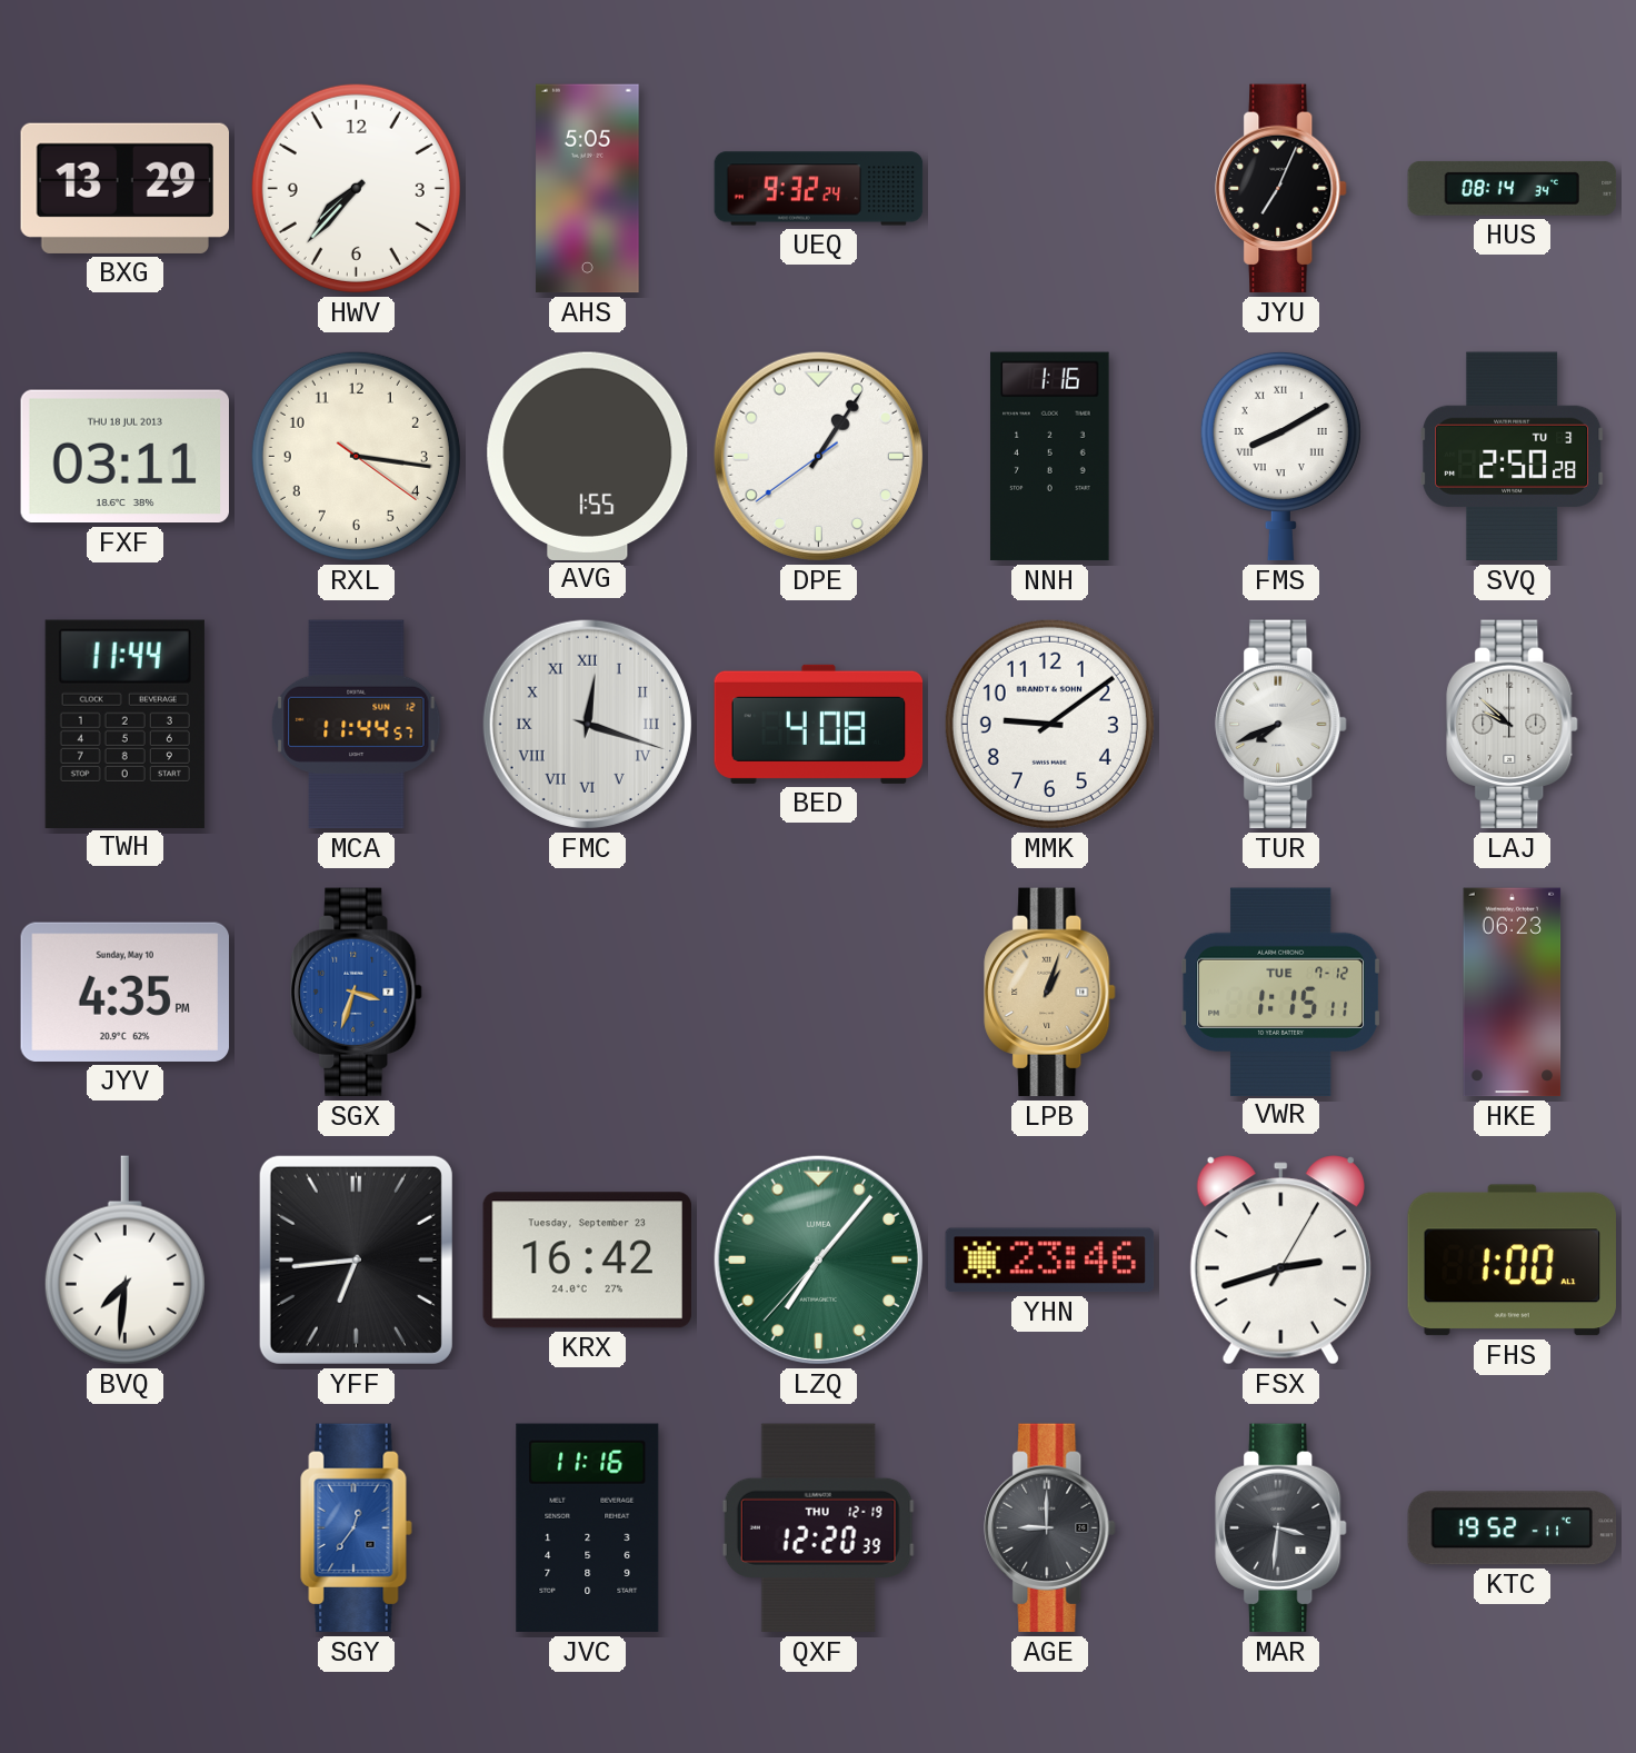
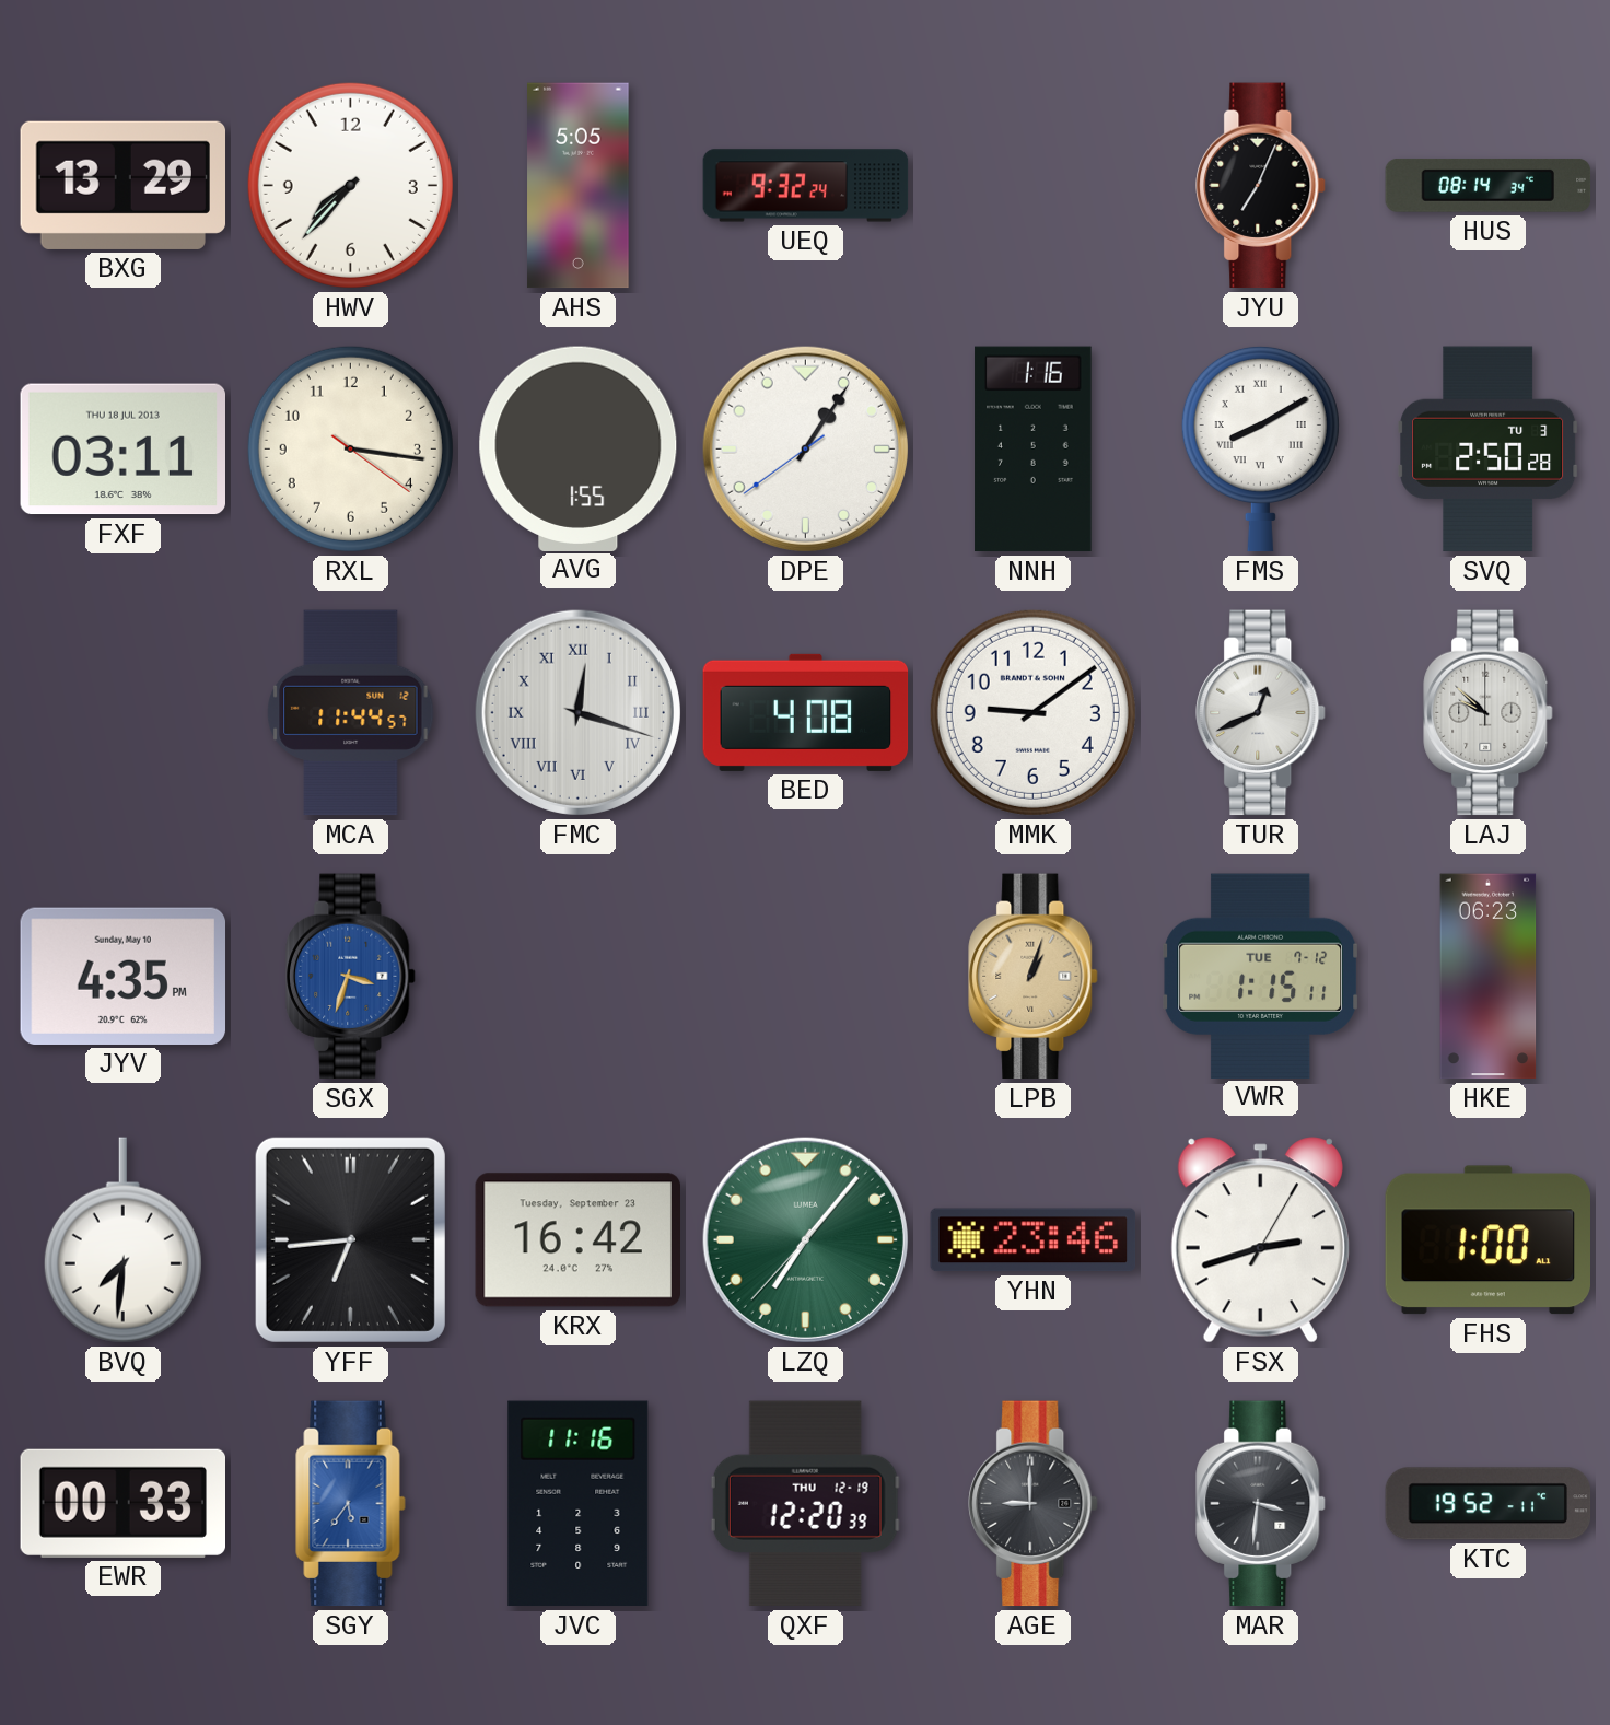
TWH: 11:44 -> none
TUR: 7:41 -> 12:41
EWR: none -> 00:33
SGY: 12:36 -> 5:36
